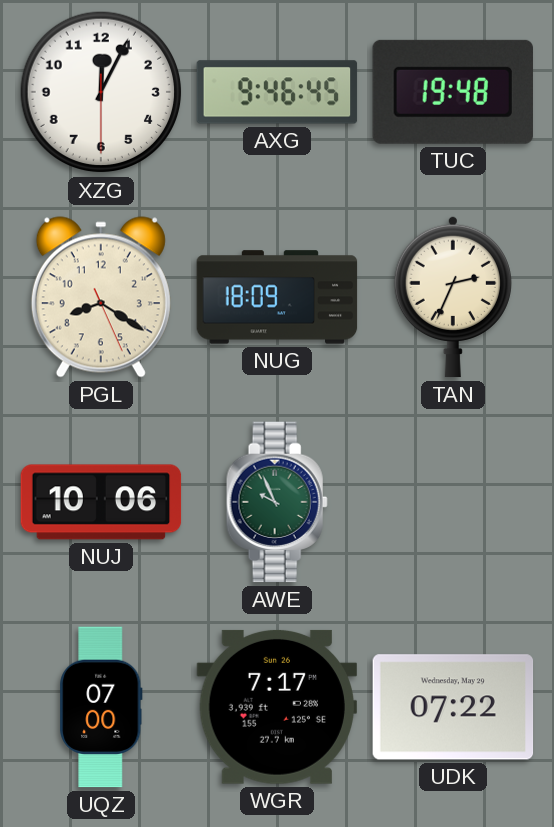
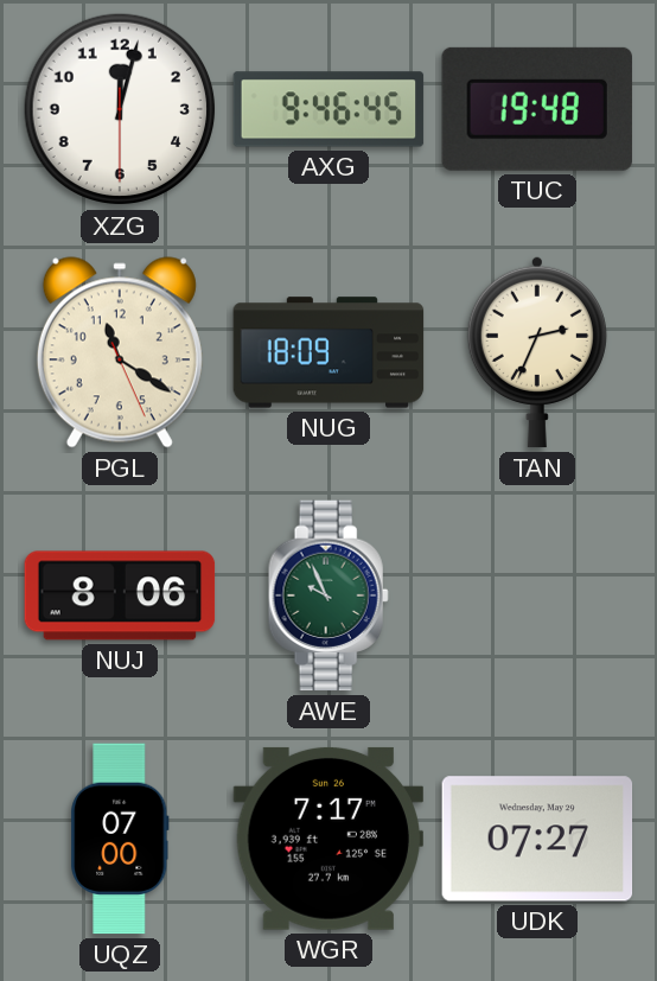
XZG: 12:04 -> 12:02
PGL: 8:20 -> 11:20
NUJ: 10:06 -> 8:06
UDK: 07:22 -> 07:27
